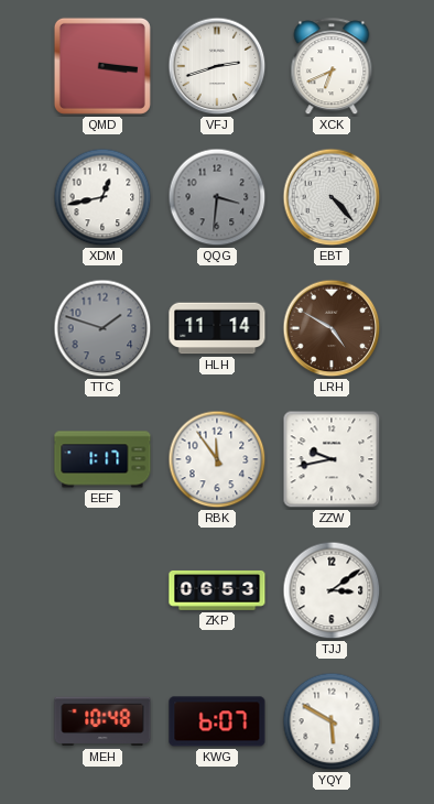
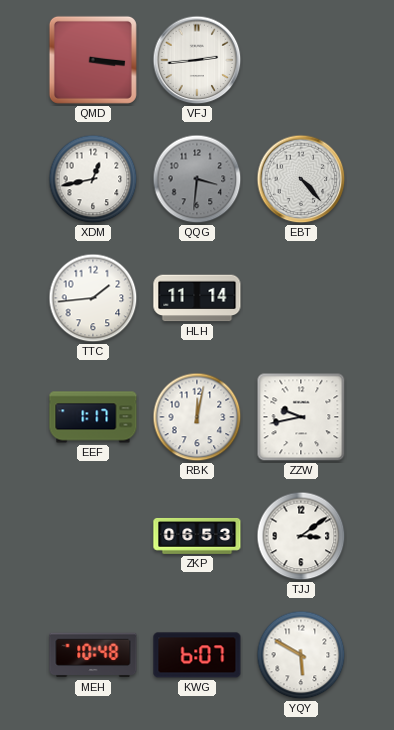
VFJ: 2:42 -> 2:44
XCK: 6:41 -> none
TTC: 1:48 -> 1:44
TTC dial: grey -> white
LRH: 4:50 -> none
RBK: 11:54 -> 12:02
